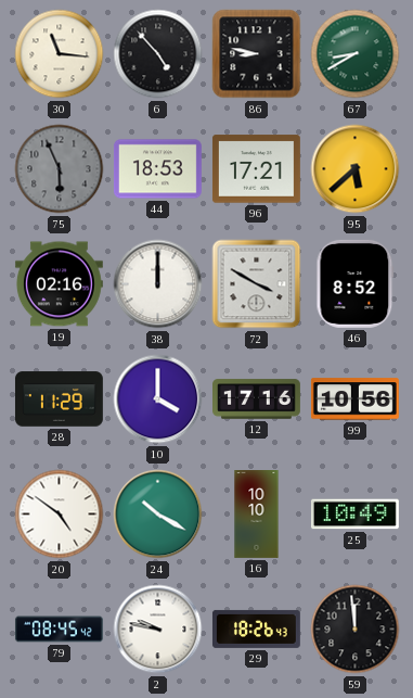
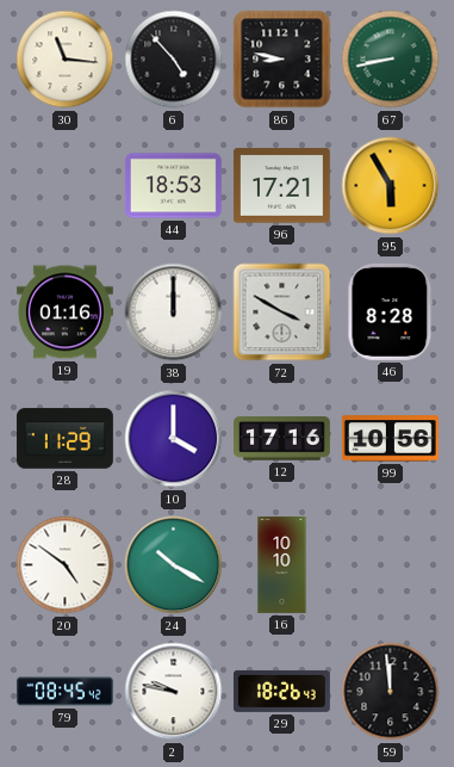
67: 8:40 -> 8:43
75: 5:56 -> none
95: 5:38 -> 5:55
19: 02:16 -> 01:16
46: 8:52 -> 8:28
25: 10:49 -> none
